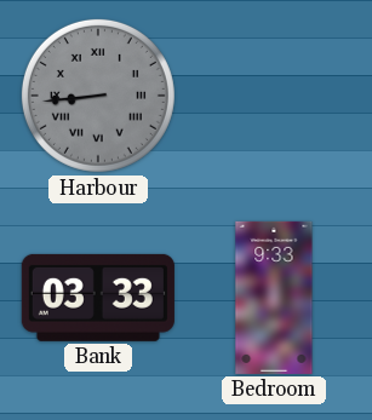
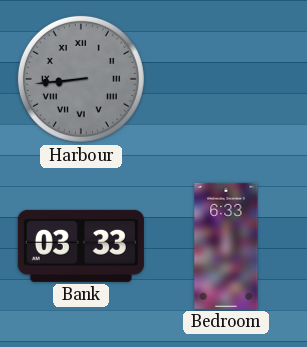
Bedroom: 9:33 -> 6:33
